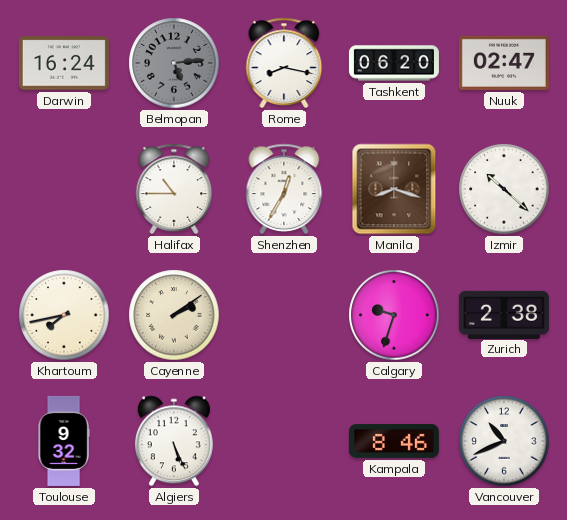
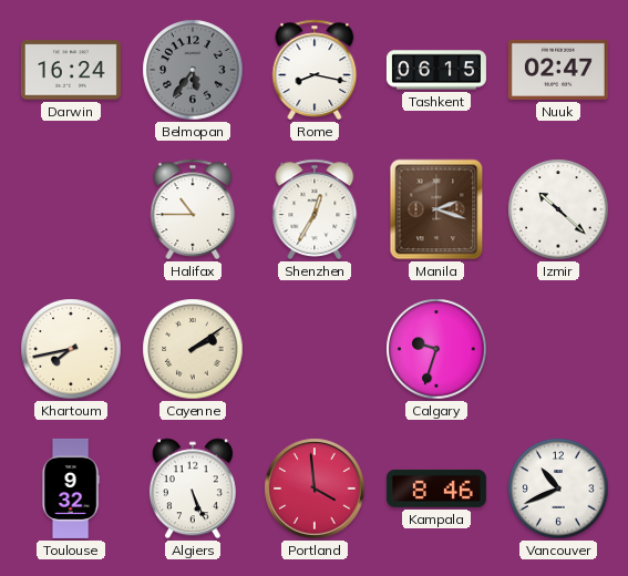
Belmopan: 5:14 -> 5:36
Tashkent: 06:20 -> 06:15
Manila: 8:18 -> 2:18
Zurich: 2:38 -> none
Portland: none -> 3:59
